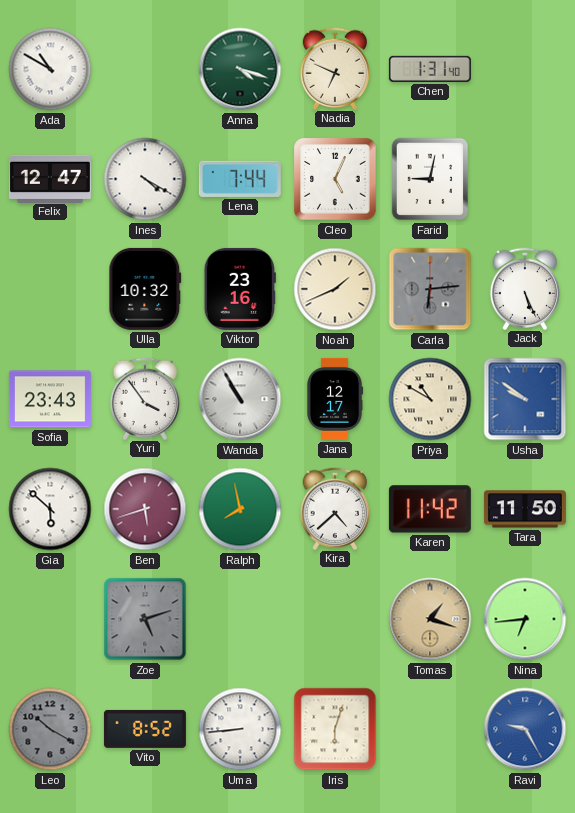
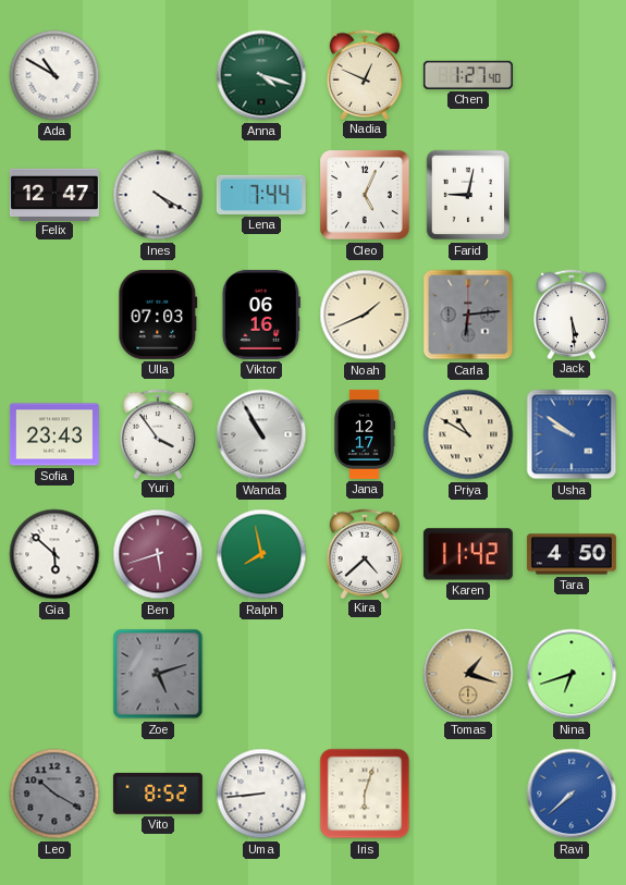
Nadia: 6:49 -> 12:49
Chen: 1:31 -> 1:27
Ulla: 10:32 -> 07:03
Viktor: 23:16 -> 06:16
Jack: 5:26 -> 5:29
Tara: 11:50 -> 4:50
Nina: 6:44 -> 6:42
Ravi: 9:25 -> 7:38
